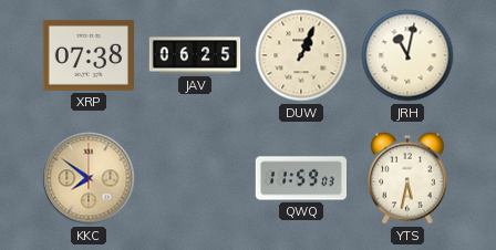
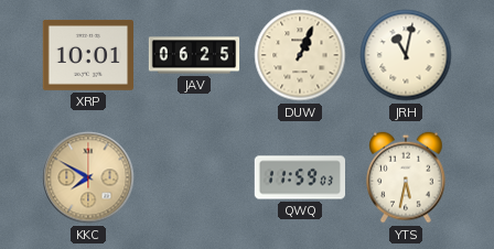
XRP: 07:38 -> 10:01
KKC: 7:51 -> 7:50
